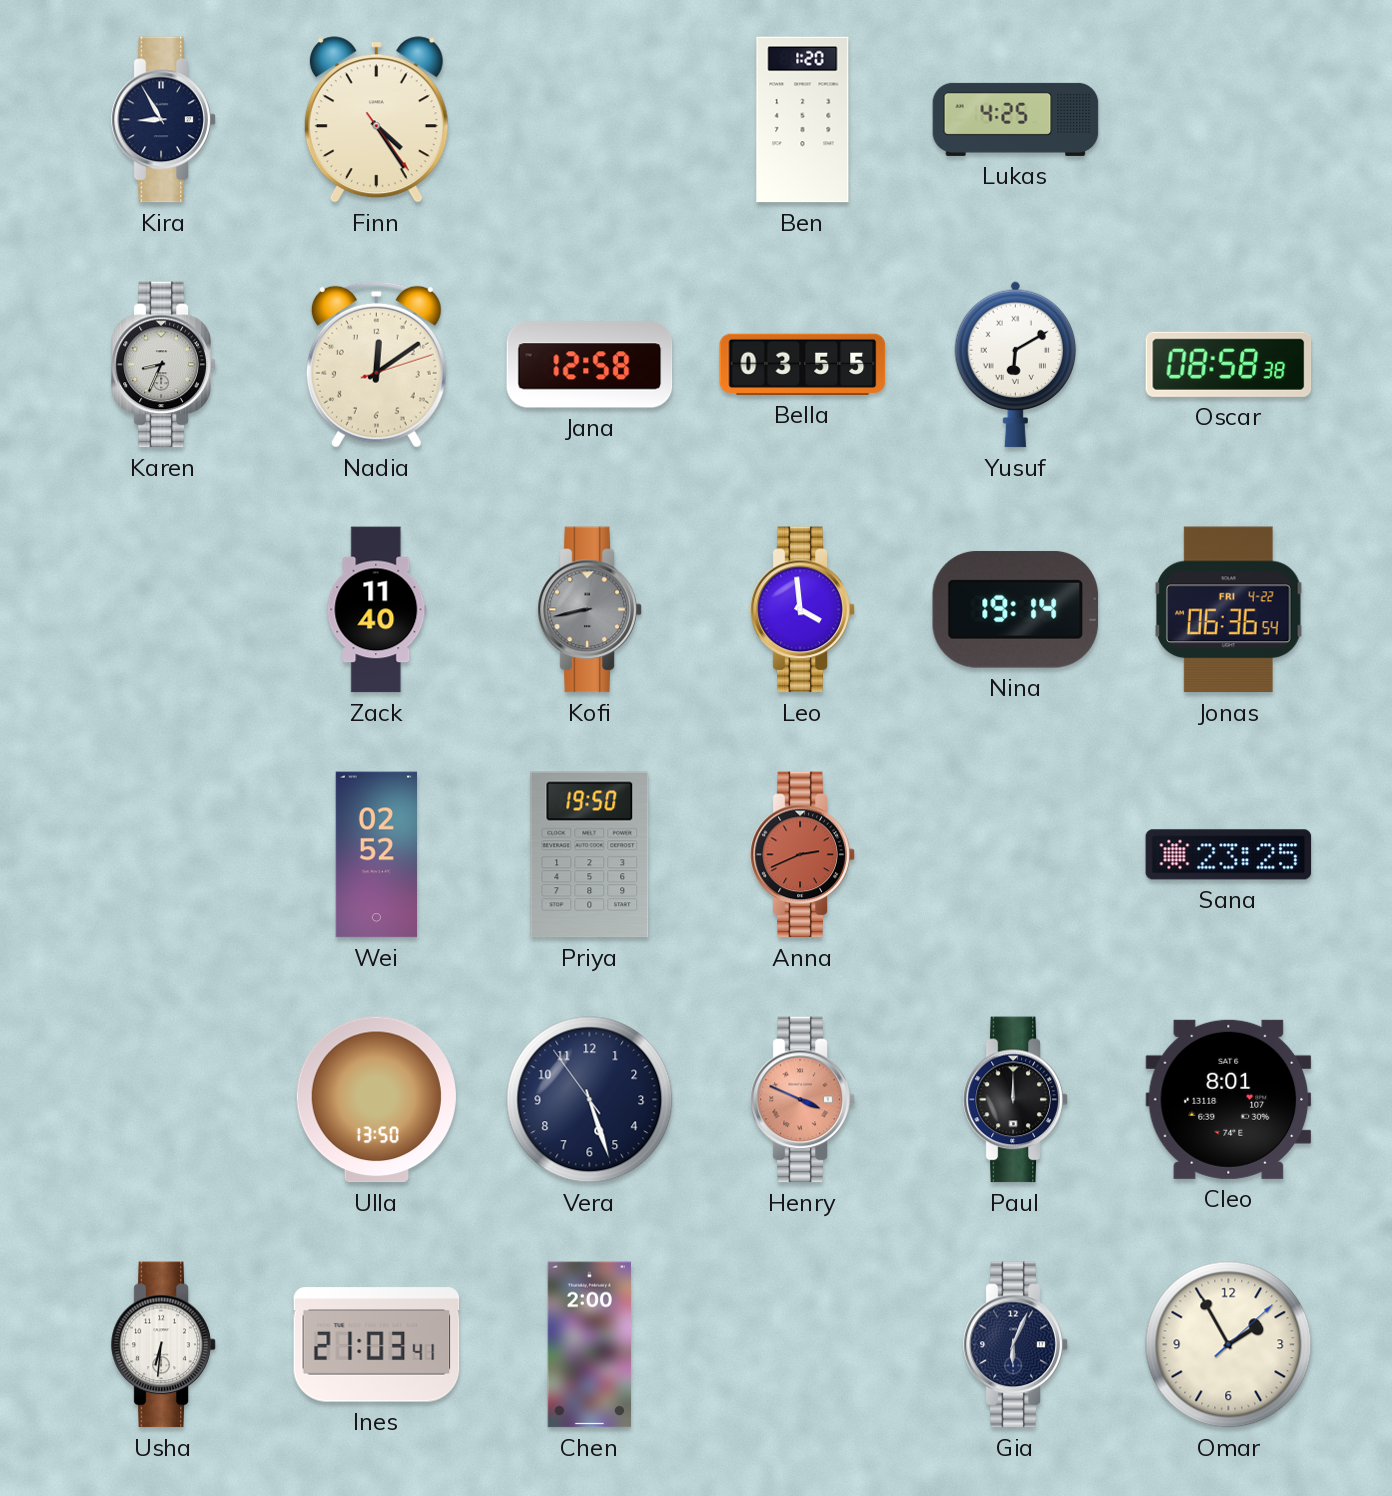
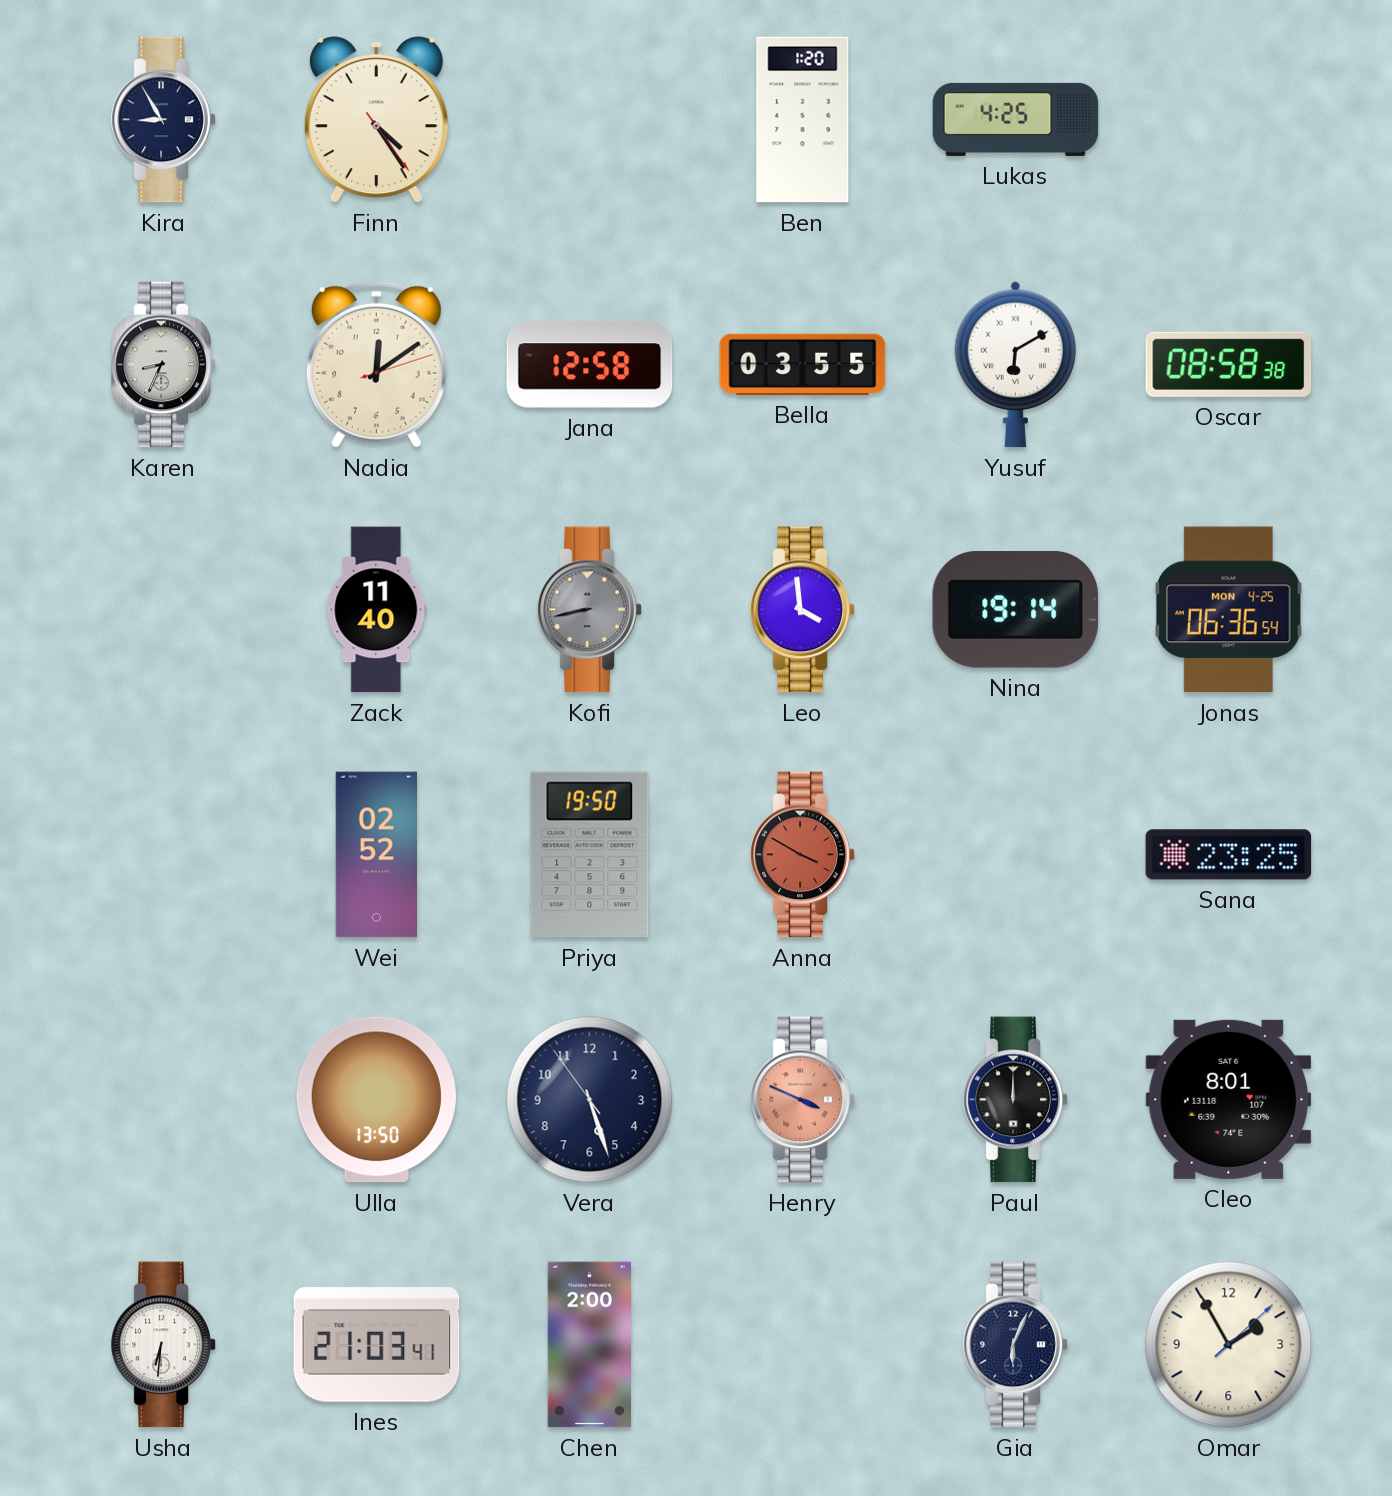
Jonas date: FRI 4-22 -> MON 4-25
Anna: 2:41 -> 3:50
